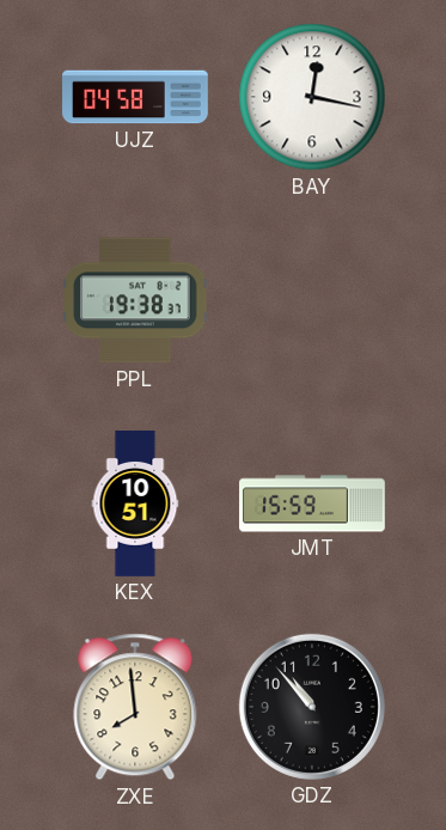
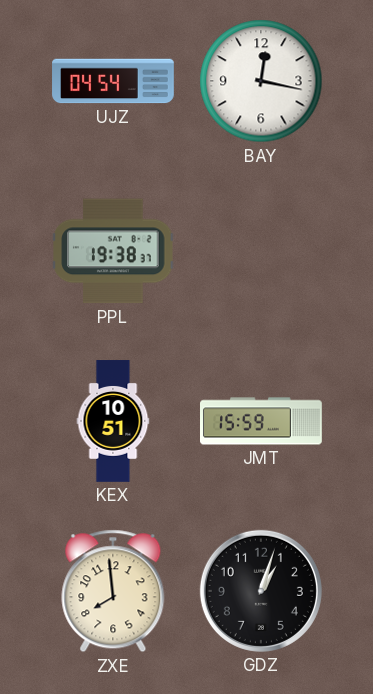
UJZ: 04:58 -> 04:54
GDZ: 10:53 -> 1:03
